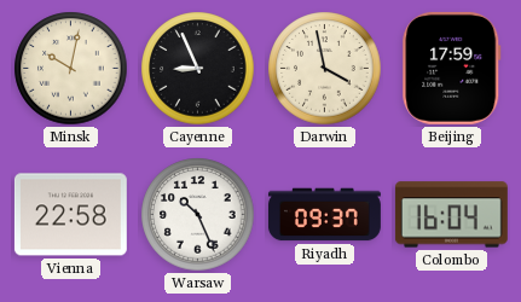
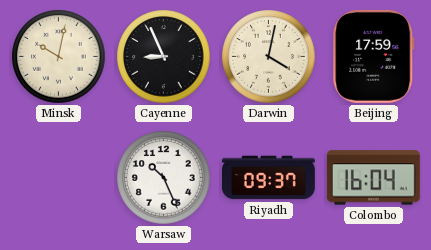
Darwin: 3:58 -> 4:02
Vienna: 22:58 -> none
